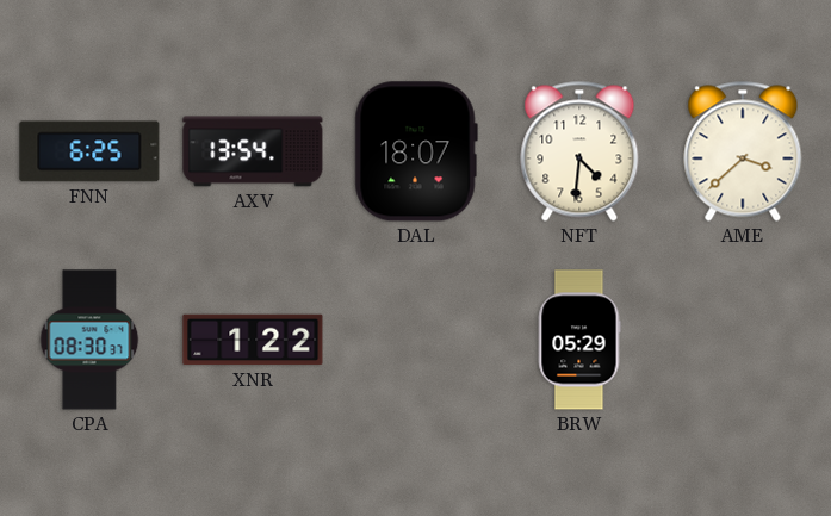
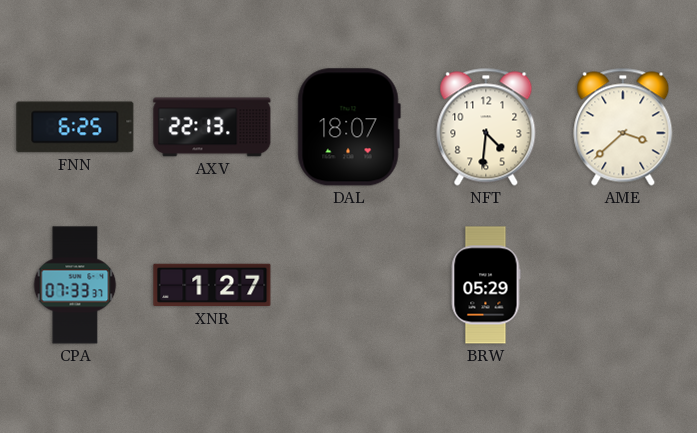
AXV: 13:54 -> 22:13
CPA: 08:30 -> 07:33
XNR: 1:22 -> 1:27
